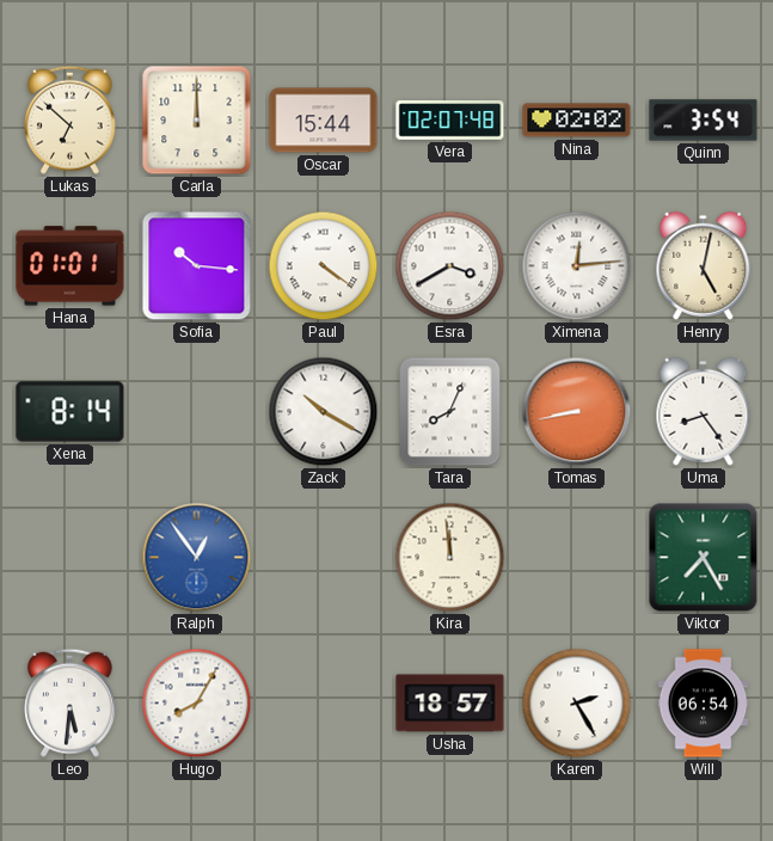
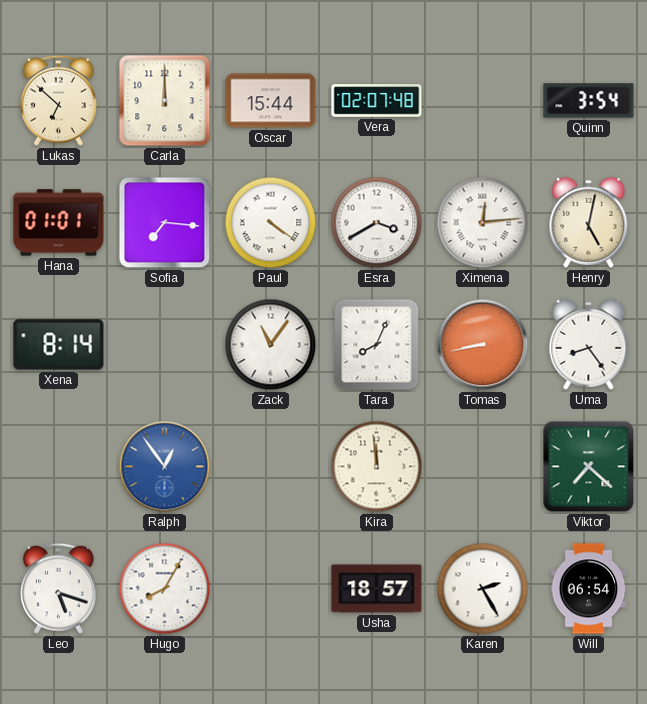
Nina: 02:02 -> none
Sofia: 10:16 -> 7:16
Zack: 10:20 -> 11:06
Viktor: 7:25 -> 7:22
Leo: 5:31 -> 5:18
